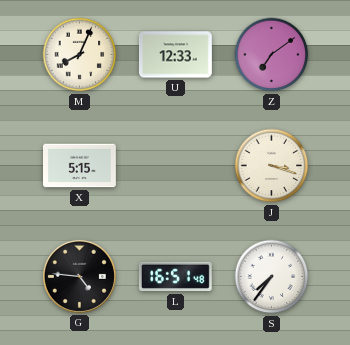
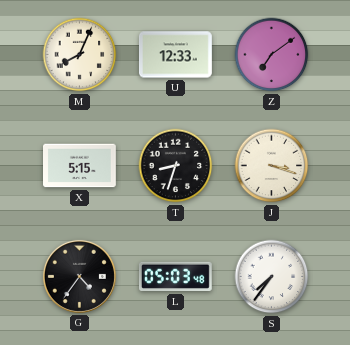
T: none -> 8:33
G: 4:46 -> 4:36
L: 16:51 -> 05:03
